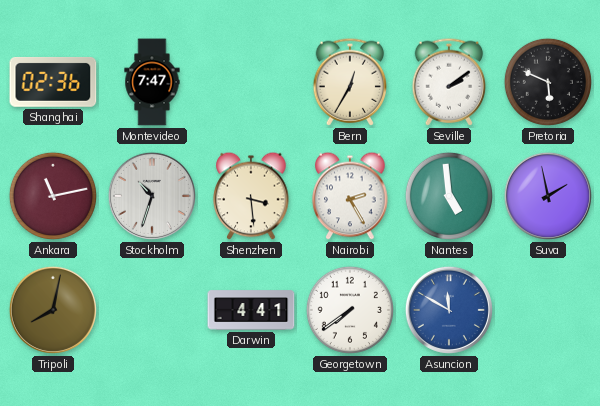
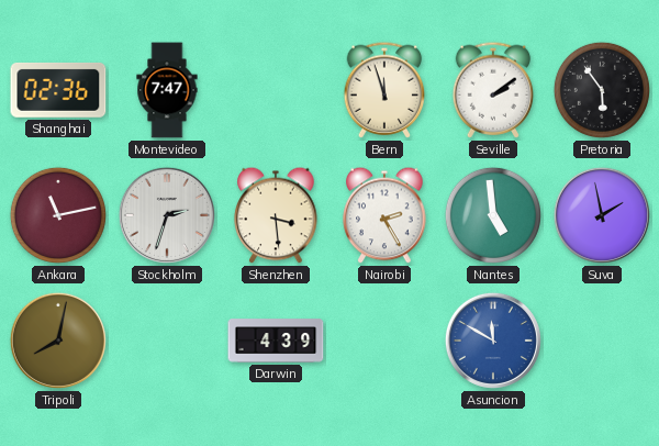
Bern: 12:35 -> 11:57
Pretoria: 5:49 -> 5:54
Stockholm: 10:33 -> 2:33
Darwin: 4:41 -> 4:39
Georgetown: 7:39 -> none
